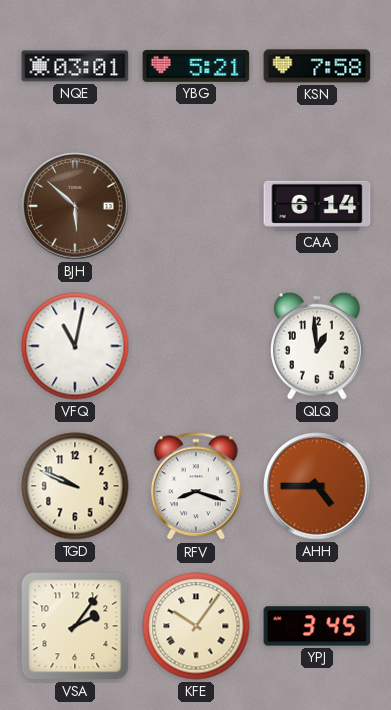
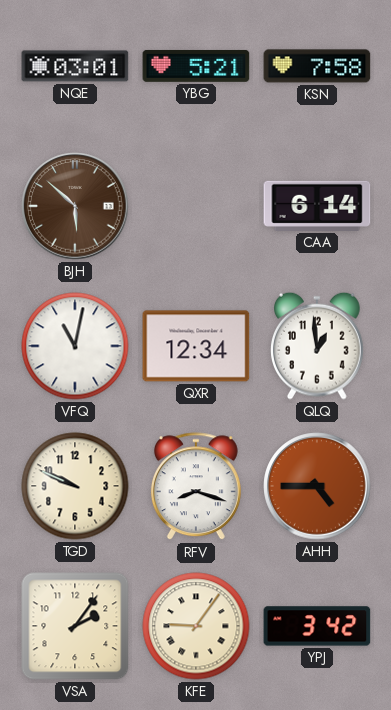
QXR: none -> 12:34
KFE: 10:06 -> 9:06
YPJ: 3:45 -> 3:42
